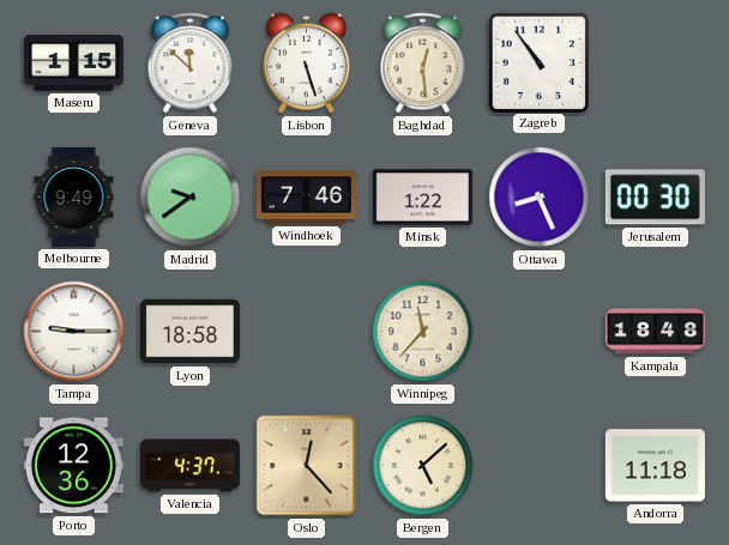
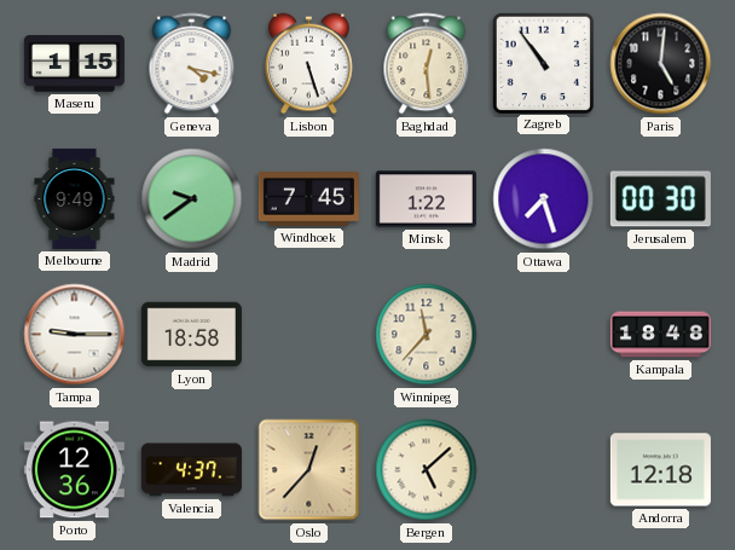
Geneva: 11:52 -> 4:17
Paris: none -> 5:01
Windhoek: 7:46 -> 7:45
Ottawa: 8:26 -> 7:27
Oslo: 12:23 -> 12:37
Andorra: 11:18 -> 12:18
